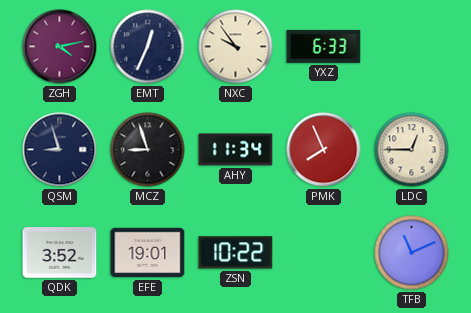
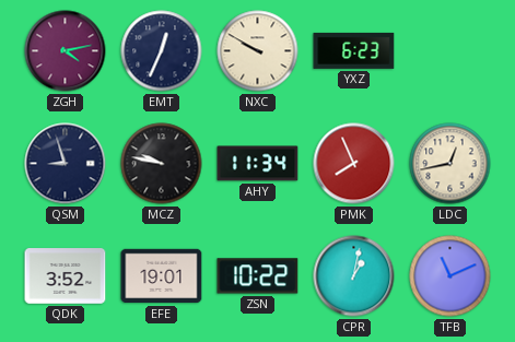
NXC: 9:54 -> 9:50
YXZ: 6:33 -> 6:23
MCZ: 8:57 -> 9:47
LDC: 12:45 -> 12:43
CPR: none -> 1:02
